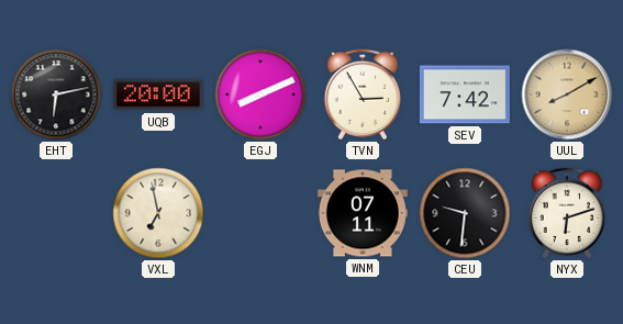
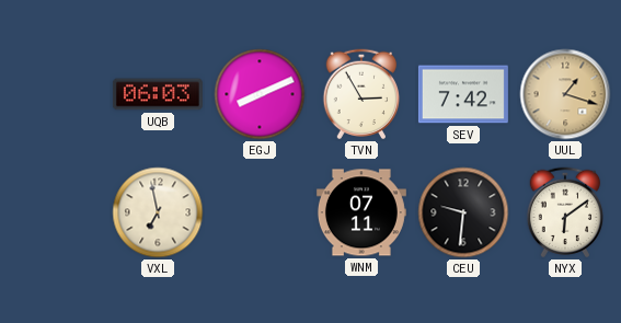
EHT: 6:13 -> none
UQB: 20:00 -> 06:03
UUL: 8:10 -> 1:18
NYX: 6:12 -> 6:09
